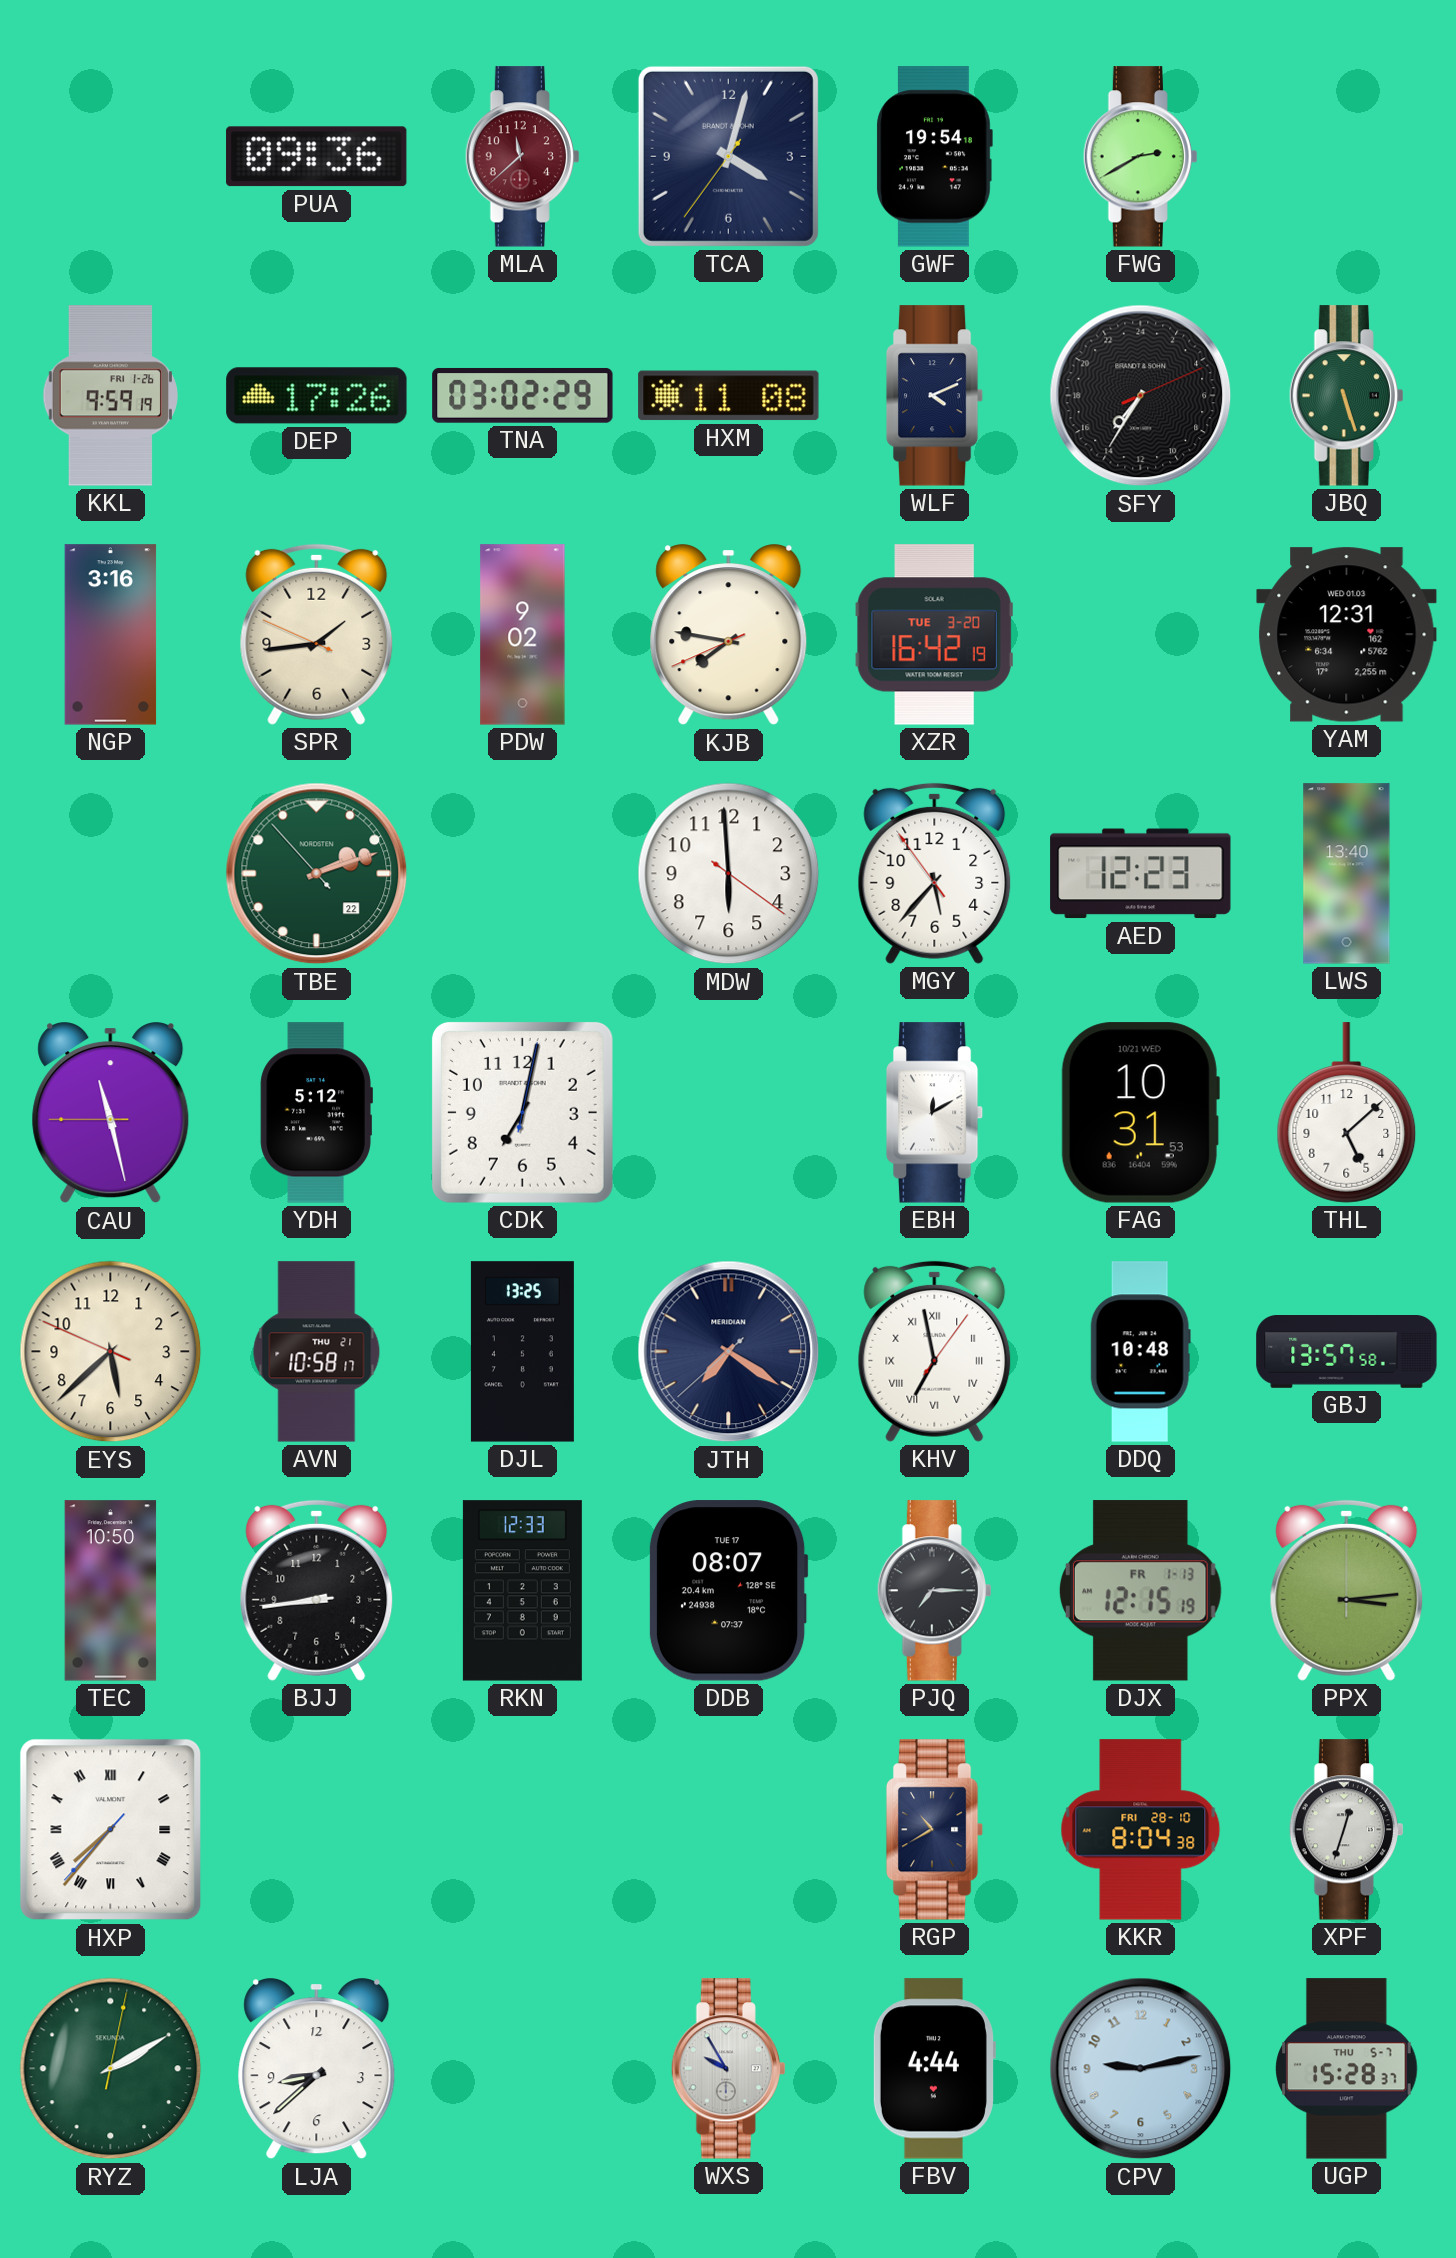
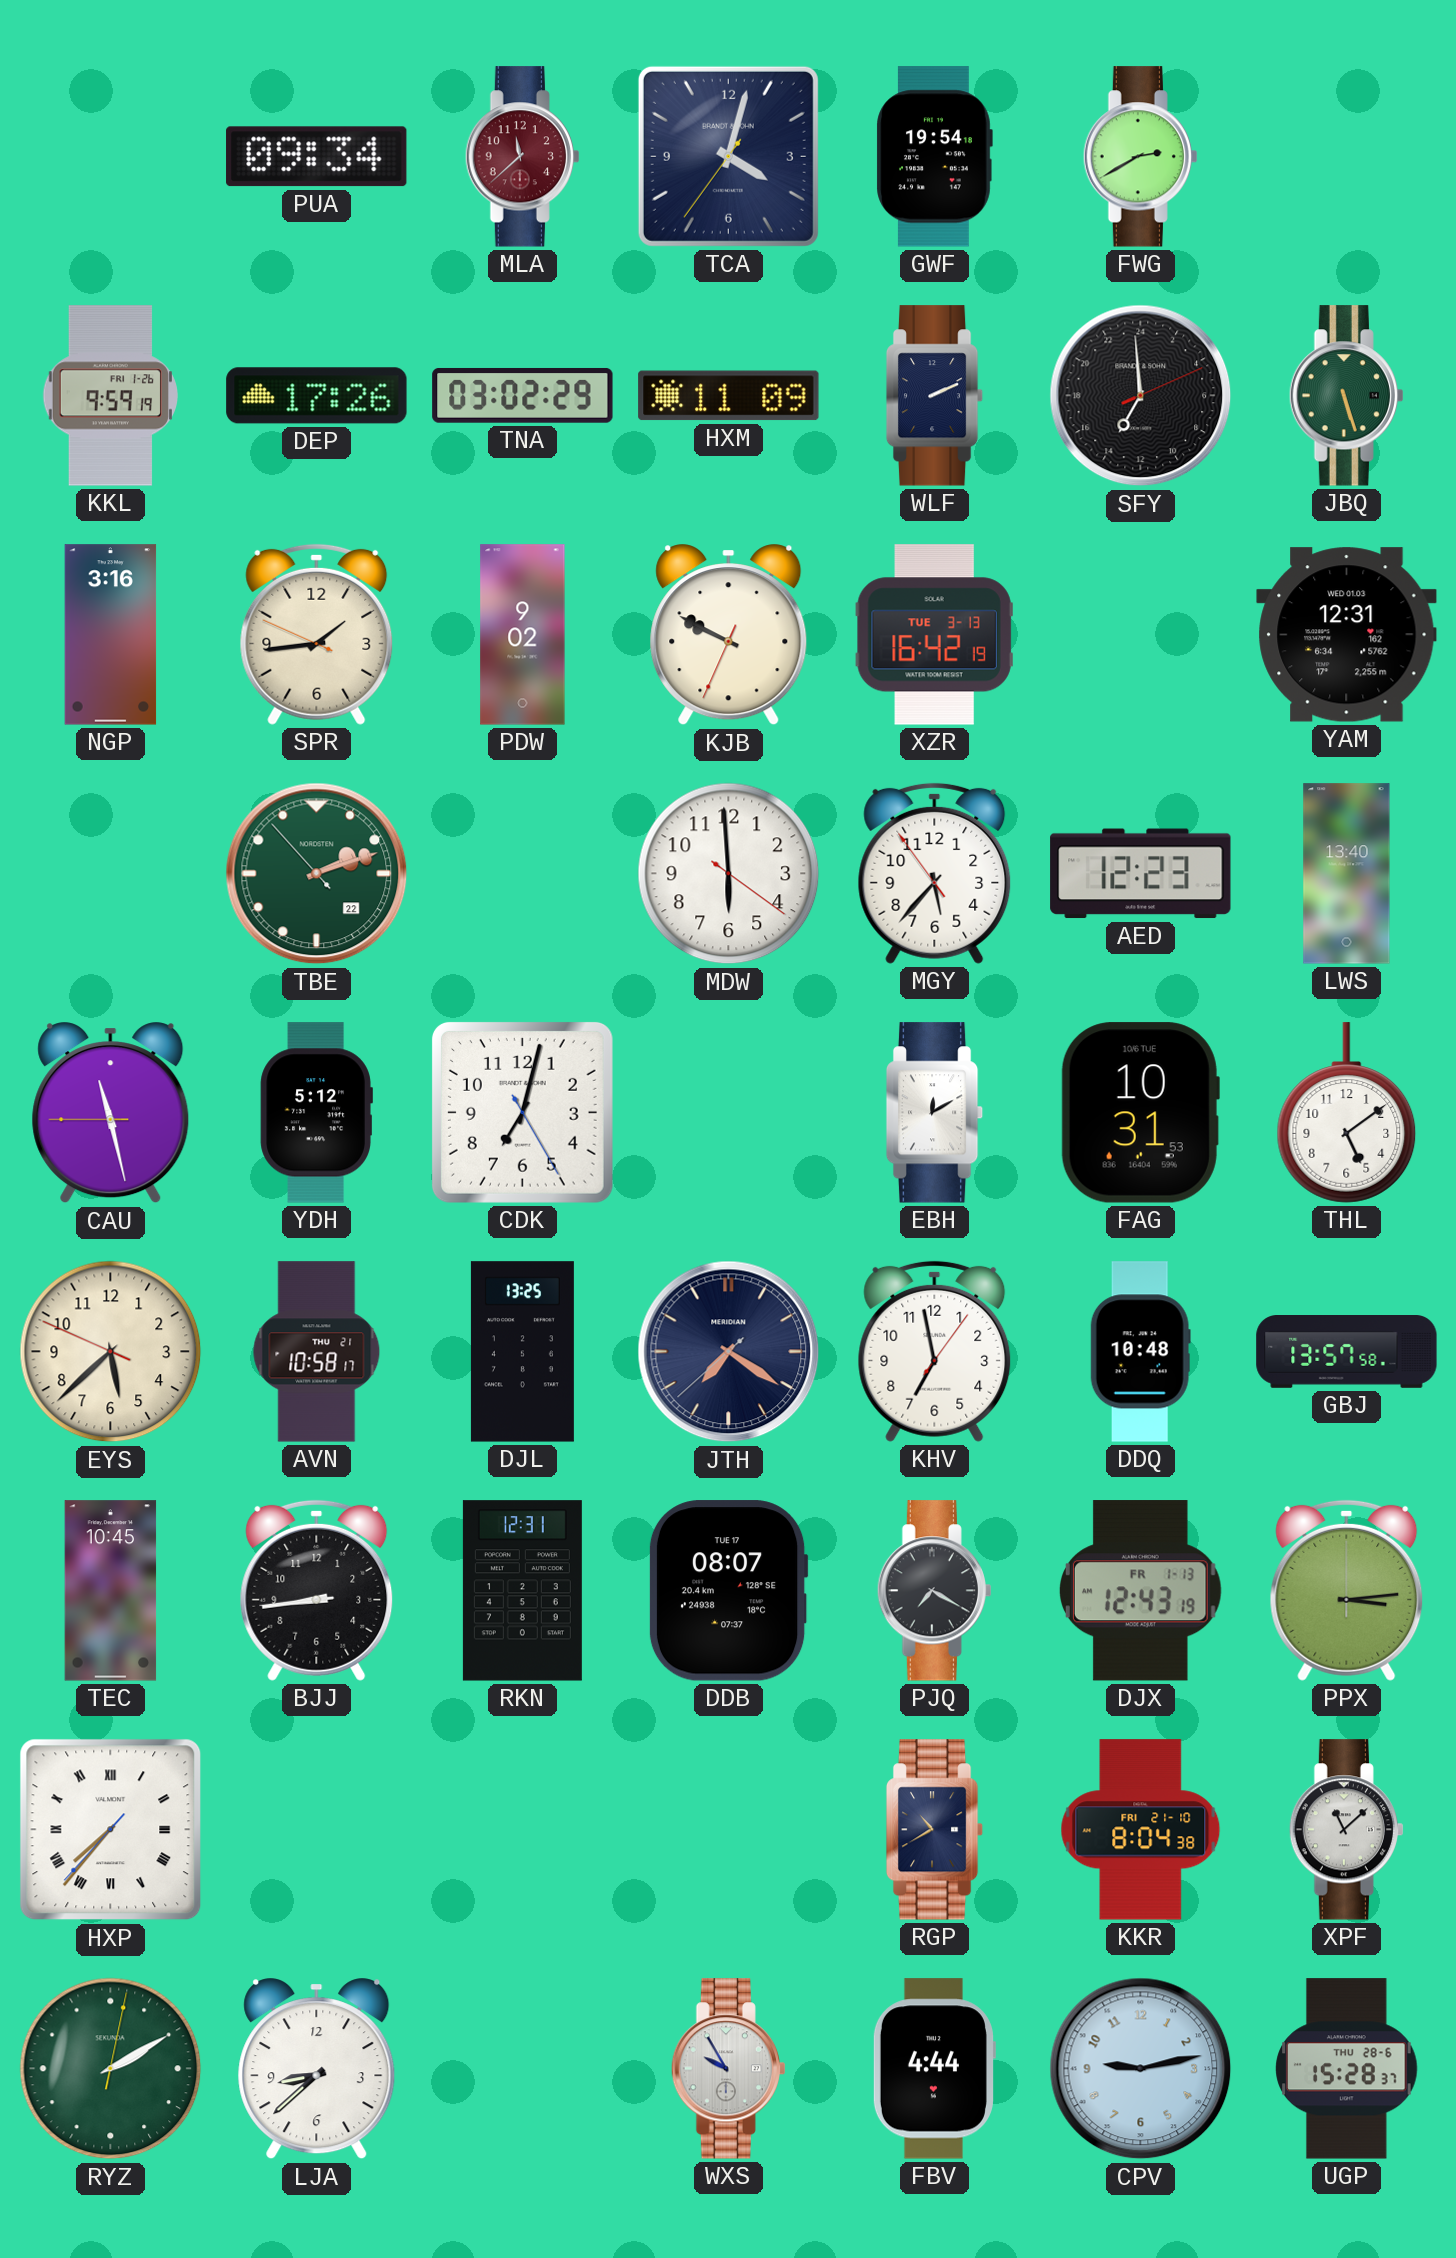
PUA: 09:36 -> 09:34
HXM: 11:08 -> 11:09
WLF: 4:11 -> 2:11
SFY: 14:35 -> 13:59
KJB: 7:46 -> 9:49
XZR date: TUE 3-20 -> TUE 3-13
CDK: 7:02:02 -> 7:02:25
FAG date: 10/21 WED -> 10/6 TUE
THL: 5:08 -> 5:09
KHV numerals: Roman -> Arabic
TEC: 10:50 -> 10:45
RKN: 12:33 -> 12:31
PJQ: 7:15 -> 7:20
DJX: 12:15 -> 12:43
KKR date: FRI 28-10 -> FRI 21-10
XPF: 12:33 -> 11:08
UGP date: THU 5-7 -> THU 28-6
